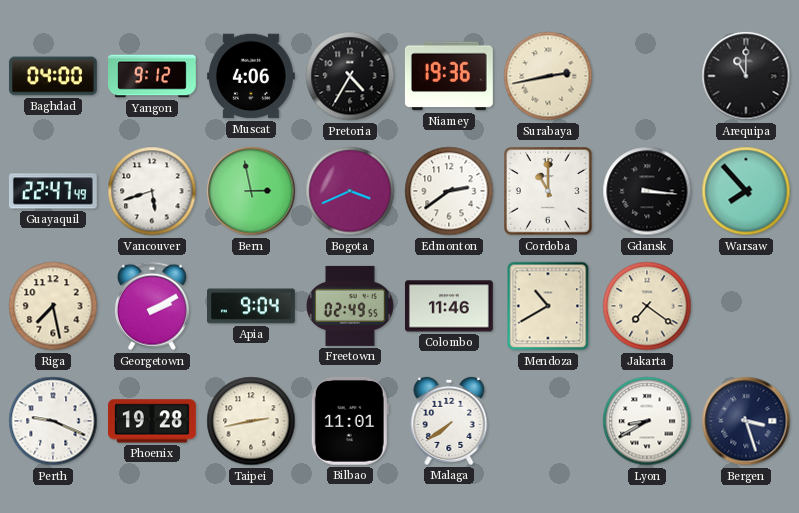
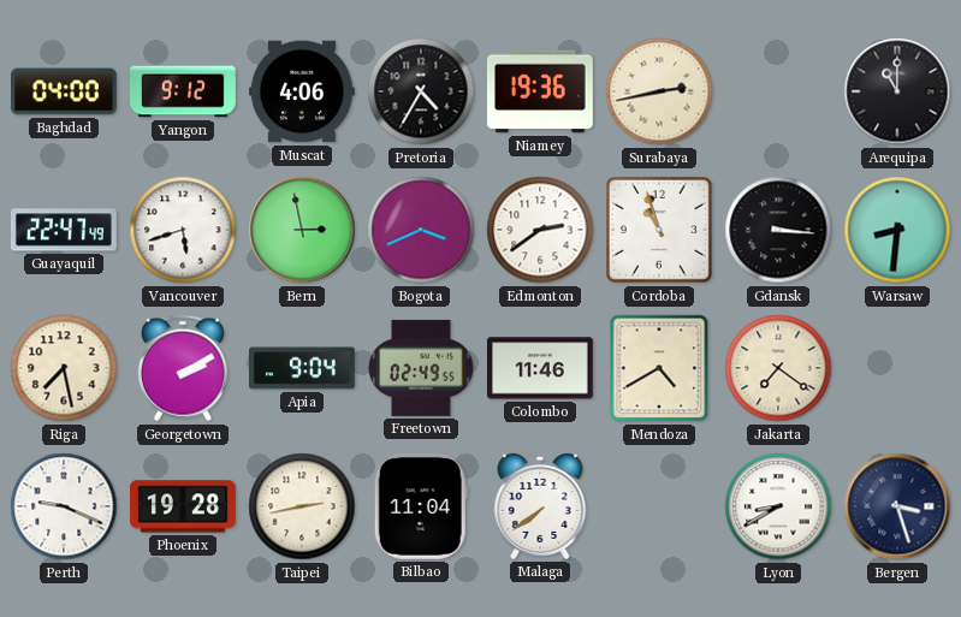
Cordoba: 11:00 -> 10:57
Warsaw: 7:53 -> 8:31
Mendoza: 10:40 -> 4:40
Bilbao: 11:01 -> 11:04
